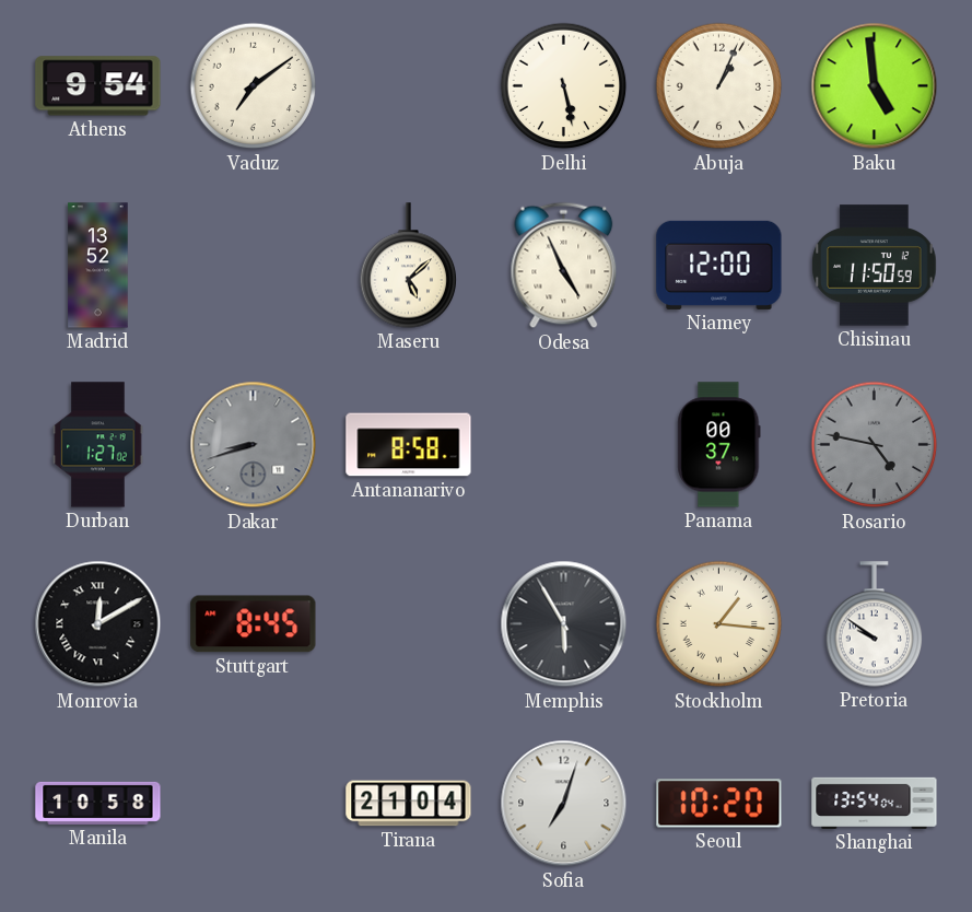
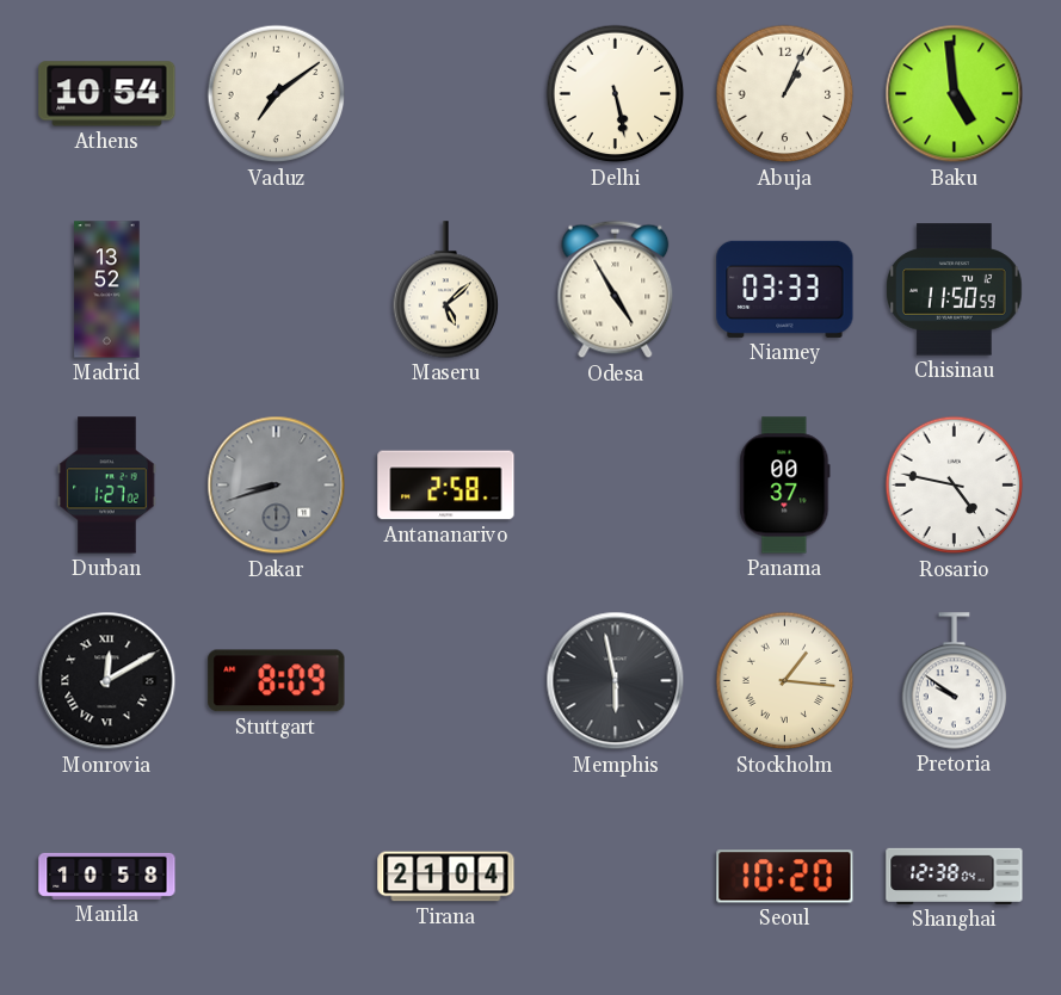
Athens: 9:54 -> 10:54
Odesa: 4:56 -> 4:55
Niamey: 12:00 -> 03:33
Antananarivo: 8:58 -> 2:58
Rosario dial: grey -> white
Stuttgart: 8:45 -> 8:09
Memphis: 5:55 -> 5:58
Sofia: 7:03 -> none
Shanghai: 13:54 -> 12:38
